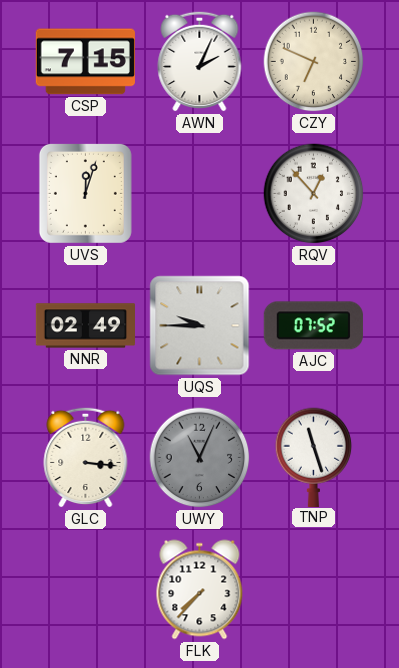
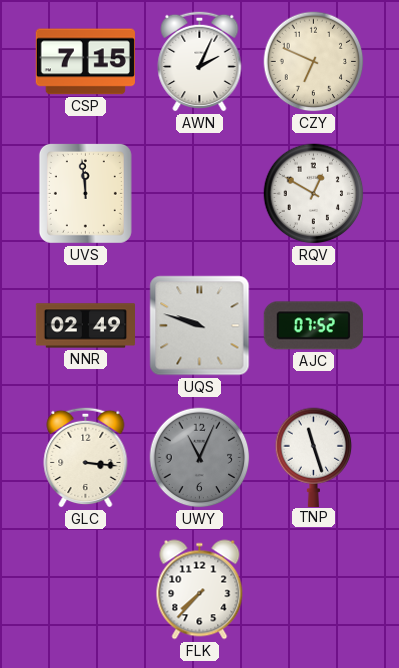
UVS: 12:03 -> 11:59
RQV: 12:53 -> 12:50
UQS: 9:45 -> 9:48
